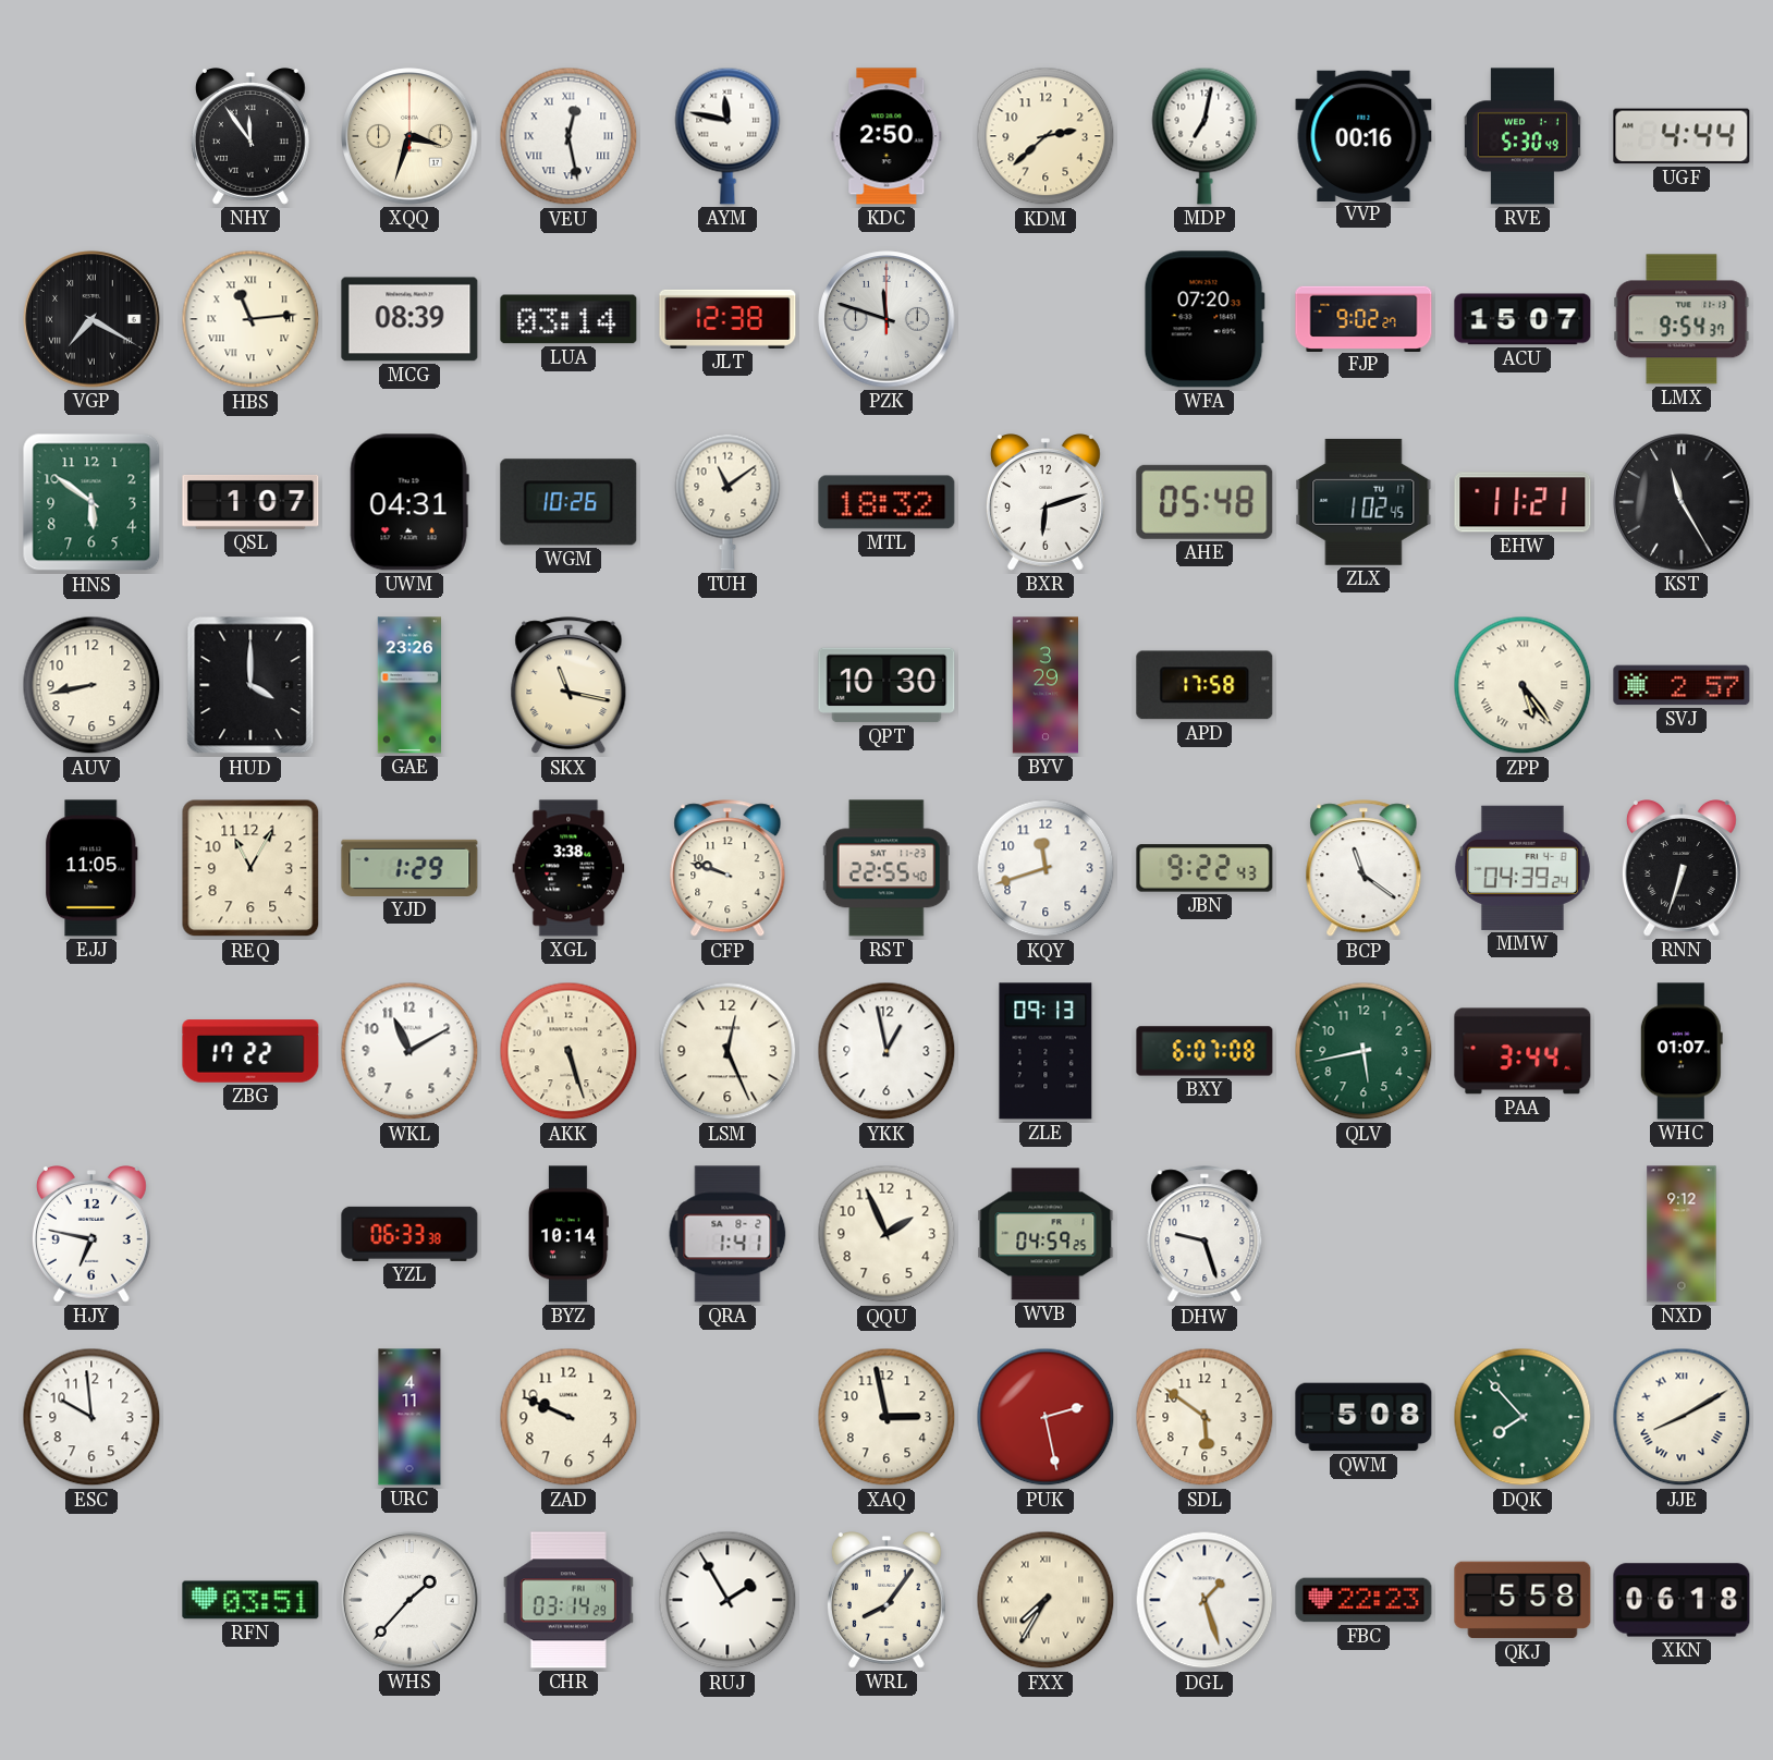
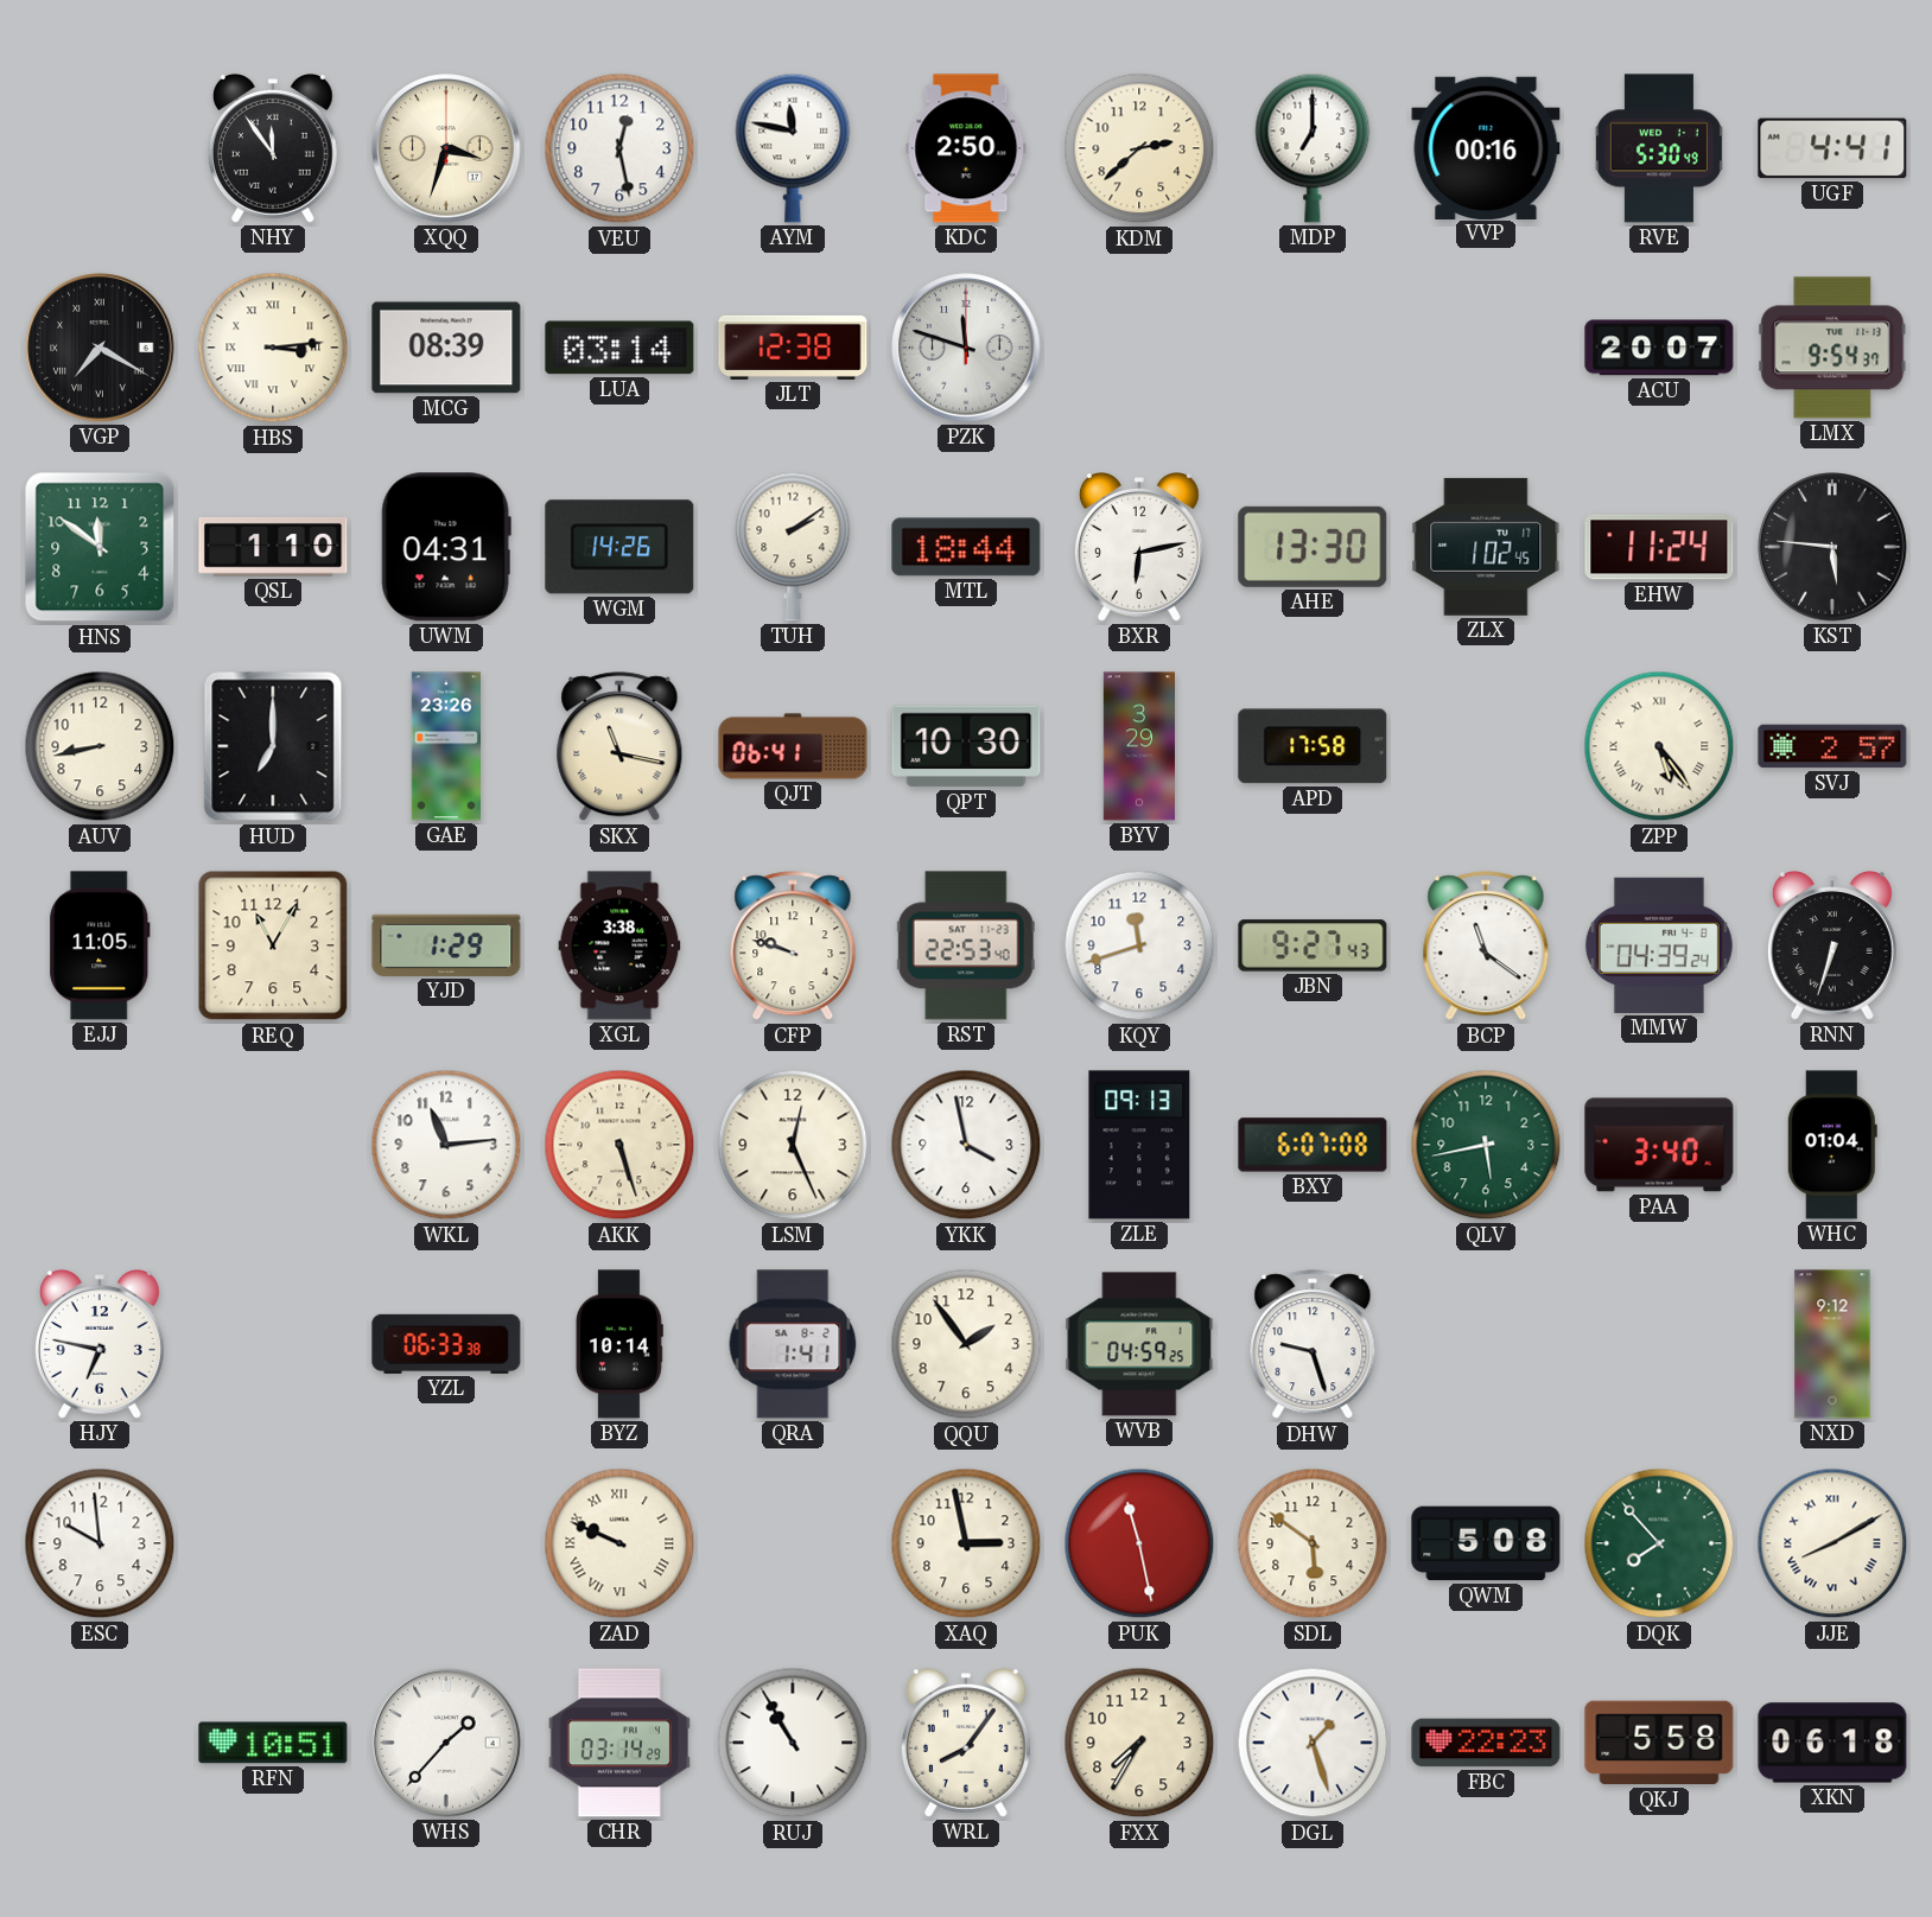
VEU numerals: Roman -> Arabic
MDP: 7:02 -> 7:00
UGF: 4:44 -> 4:41
HBS: 11:14 -> 3:14
WFA: 07:20 -> none
FJP: 9:02 -> none
ACU: 15:07 -> 20:07
HNS: 5:51 -> 11:51
QSL: 1:07 -> 1:10
WGM: 10:26 -> 14:26
TUH: 11:09 -> 2:09
MTL: 18:32 -> 18:44
BXR: 6:12 -> 6:13
AHE: 05:48 -> 13:30
EHW: 11:21 -> 11:24
KST: 11:25 -> 5:46
HUD: 4:00 -> 7:00
QJT: none -> 06:41
RST: 22:55 -> 22:53
JBN: 9:22 -> 9:27
ZBG: 17:22 -> none
WKL: 11:10 -> 11:14
YKK: 12:58 -> 3:58
PAA: 3:44 -> 3:40
WHC: 01:07 -> 01:04
QQU: 1:56 -> 1:54
URC: 4:11 -> none
ZAD numerals: Arabic -> Roman
PUK: 2:28 -> 11:28
RFN: 03:51 -> 10:51
RUJ: 1:55 -> 10:55
FXX numerals: Roman -> Arabic
